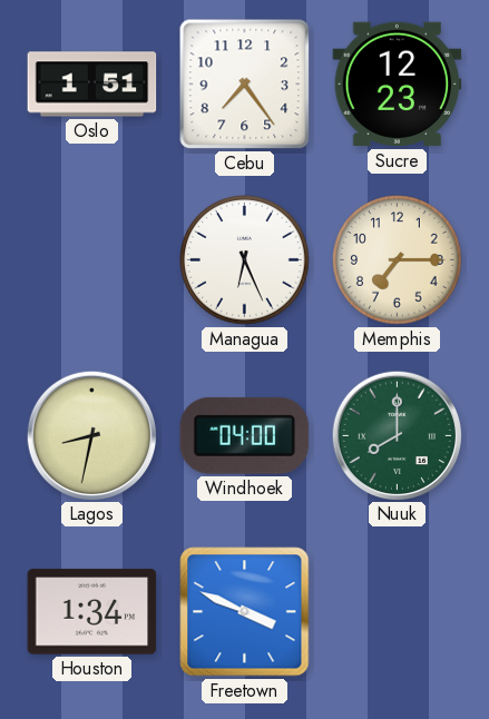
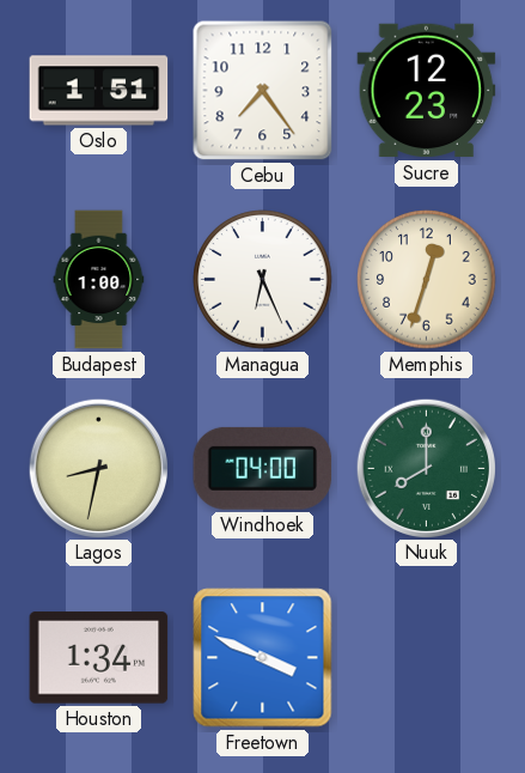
Budapest: none -> 1:00
Memphis: 7:15 -> 12:33
